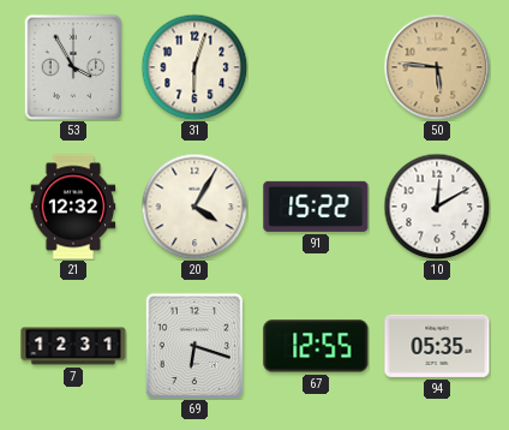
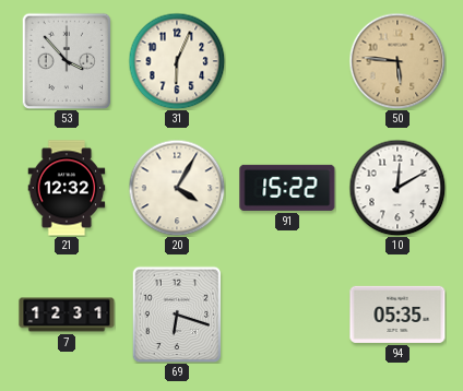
53: 3:55 -> 3:53
31: 6:03 -> 6:04
67: 12:55 -> none
